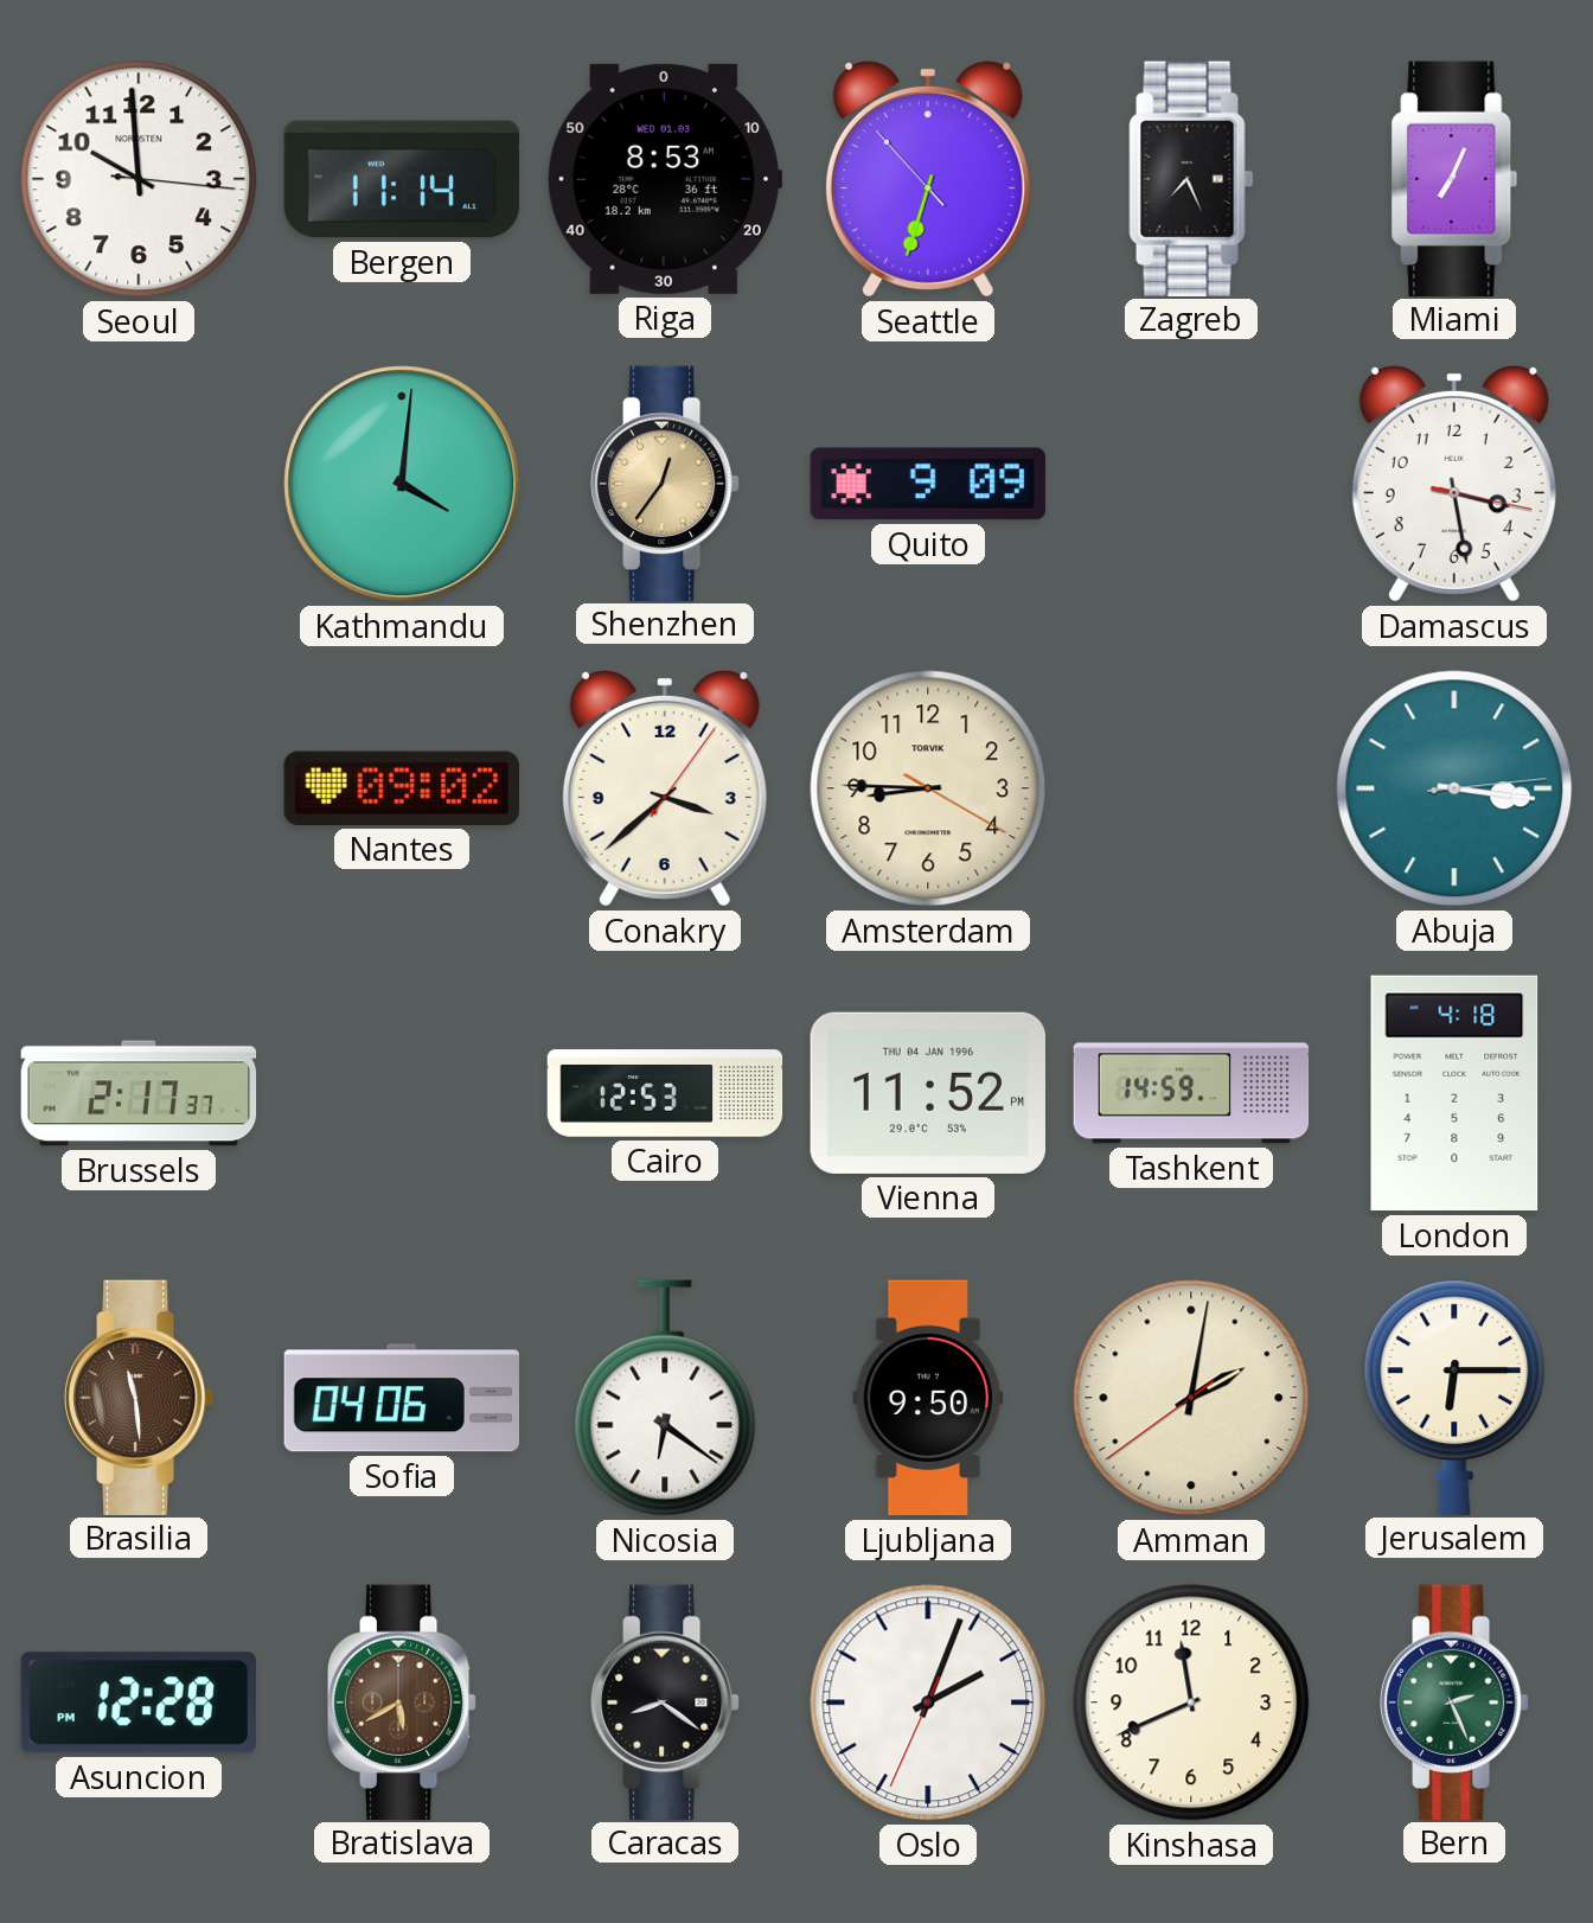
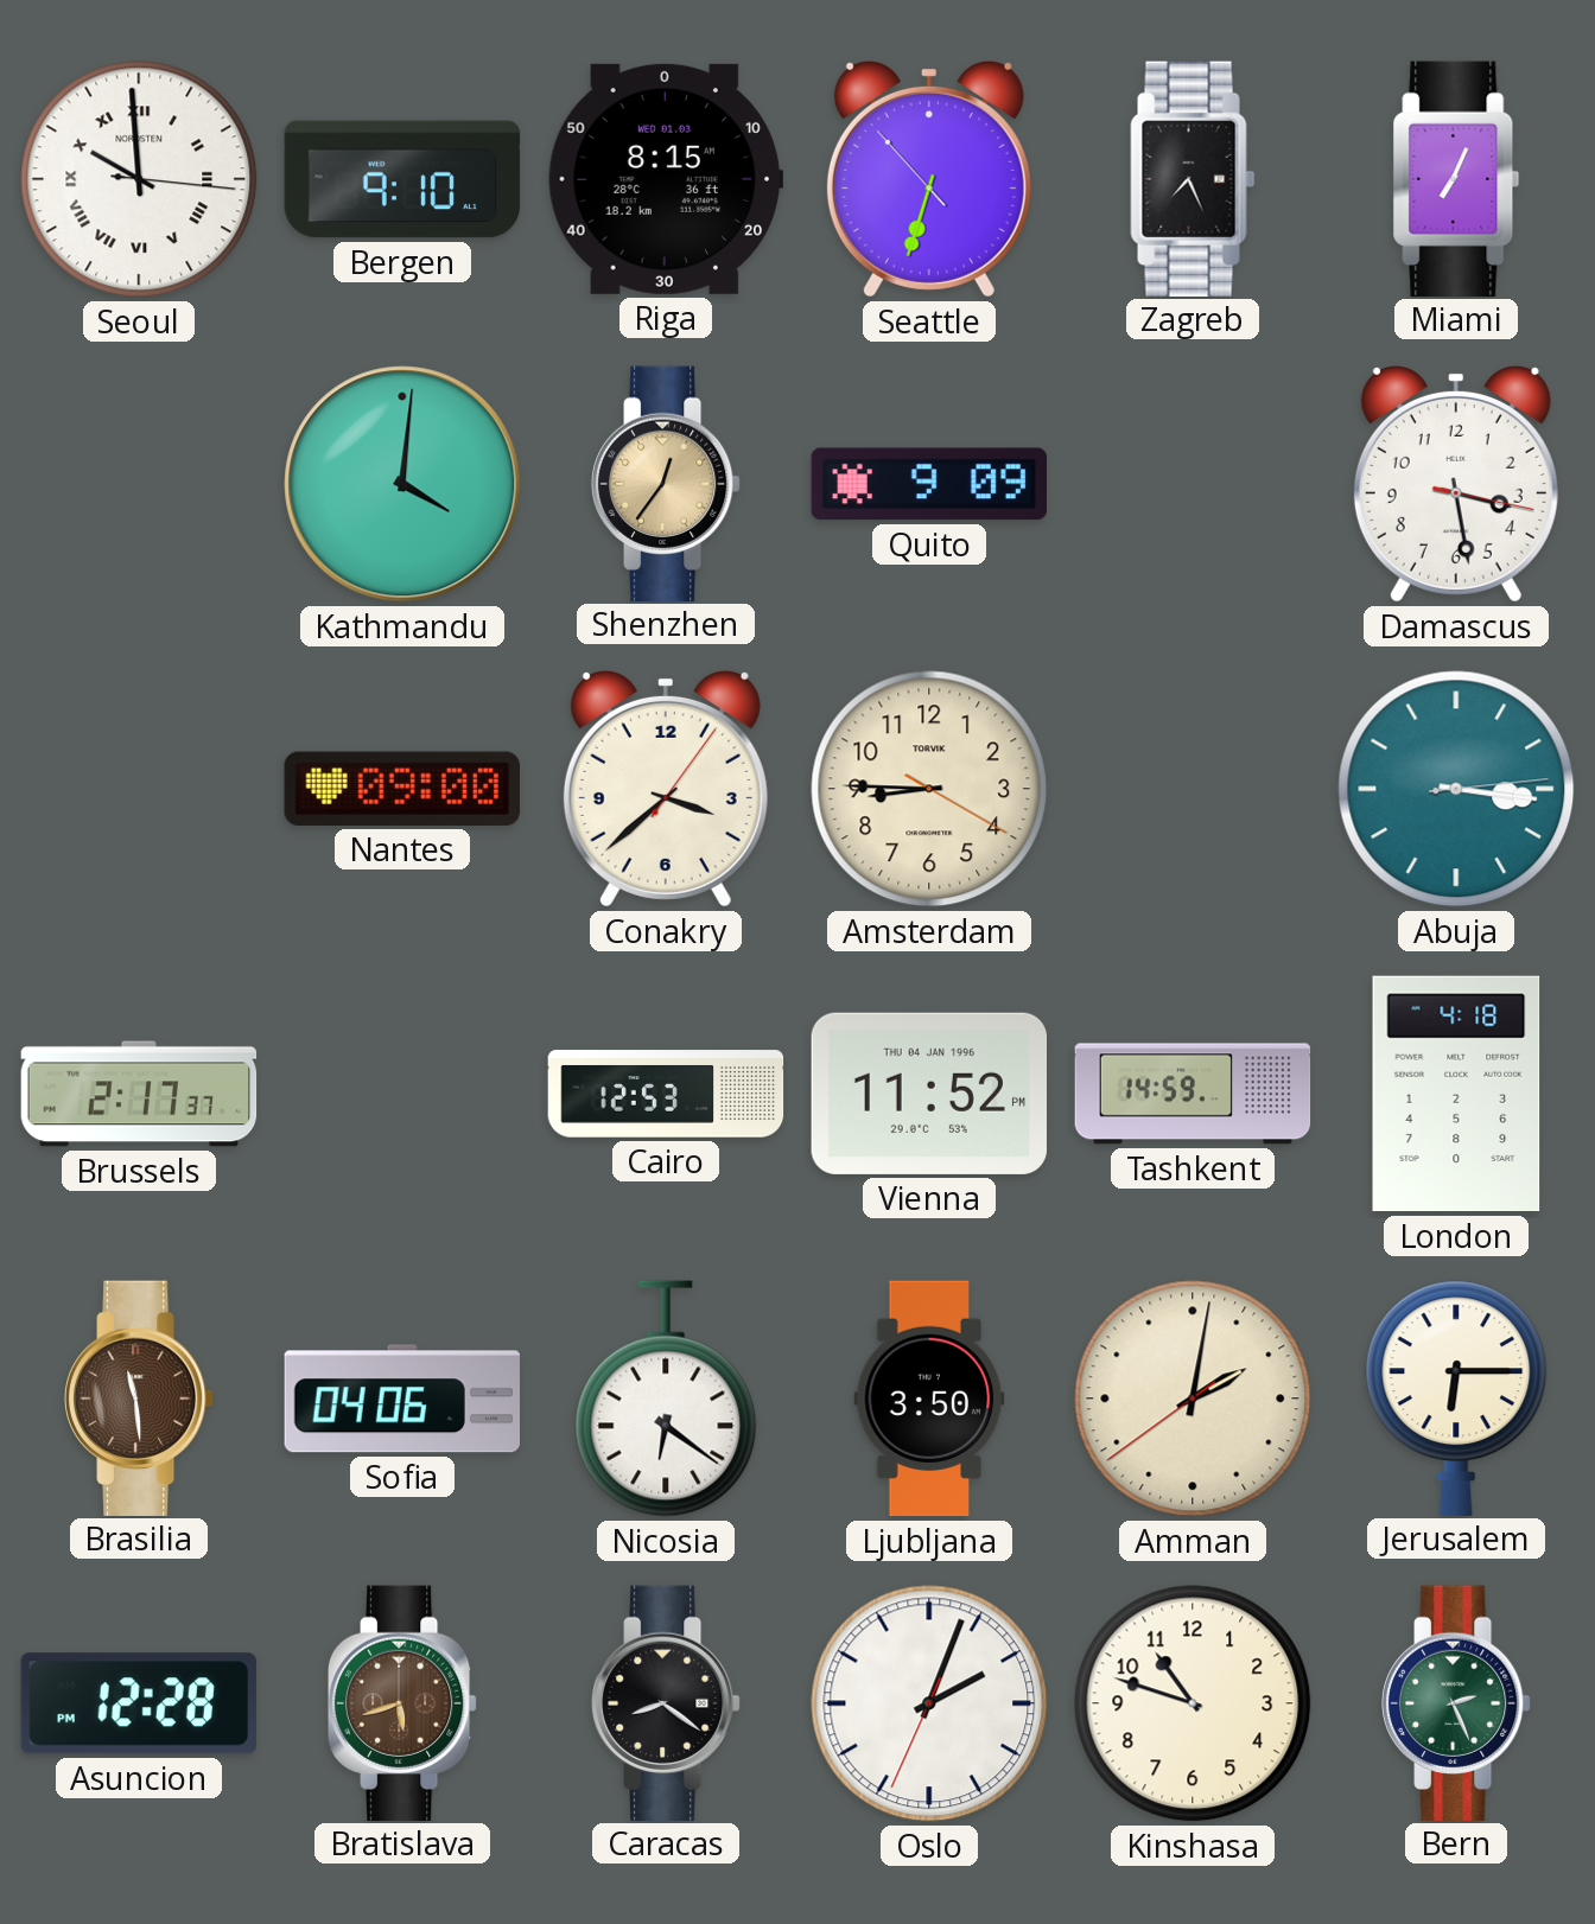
Seoul numerals: Arabic -> Roman
Bergen: 11:14 -> 9:10
Riga: 8:53 -> 8:15
Nantes: 09:02 -> 09:00
Ljubljana: 9:50 -> 3:50
Bratislava: 5:40 -> 5:42
Kinshasa: 11:41 -> 10:48
